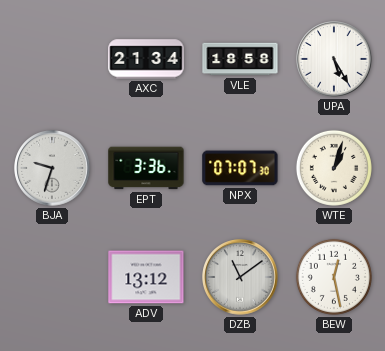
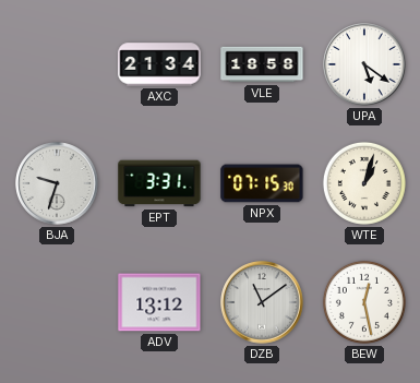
UPA: 5:25 -> 5:21
EPT: 3:36 -> 3:31
NPX: 07:07 -> 07:15
